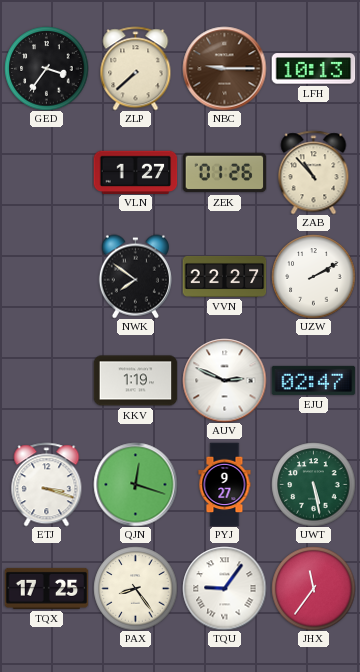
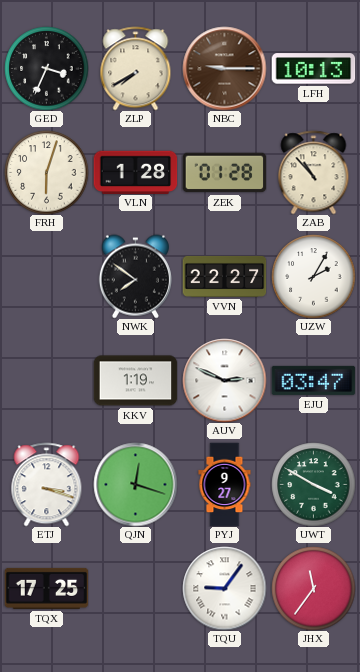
GED: 3:36 -> 3:34
ZLP: 7:38 -> 7:40
FRH: none -> 6:03
VLN: 1:27 -> 1:28
ZEK: 01:26 -> 01:28
UZW: 2:10 -> 2:05
EJU: 02:47 -> 03:47
UWT: 5:28 -> 3:50
PAX: 8:24 -> none
